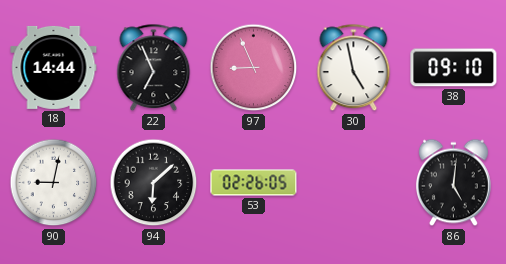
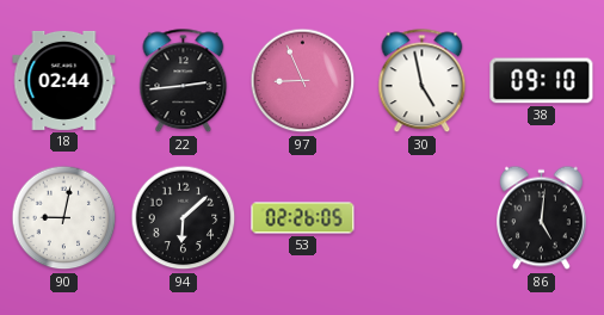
18: 14:44 -> 02:44
22: 6:56 -> 2:44
